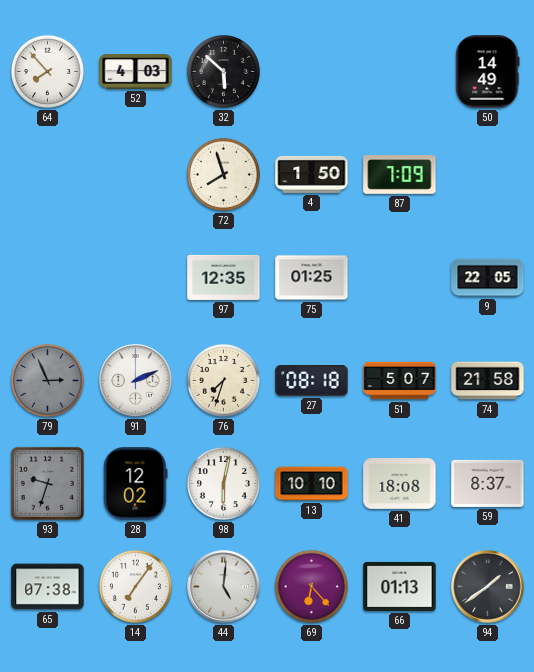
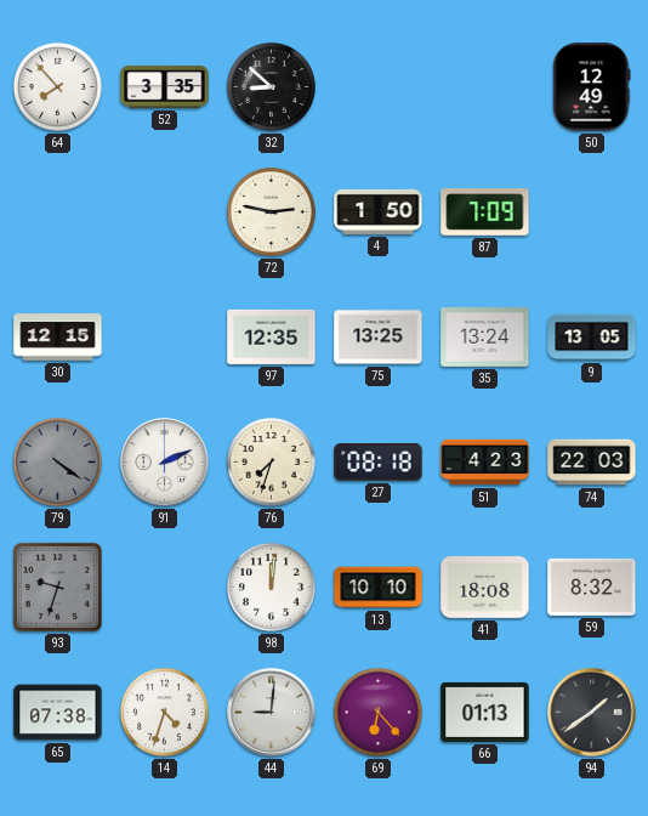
52: 4:03 -> 3:35
32: 5:52 -> 8:52
50: 14:49 -> 12:49
72: 7:57 -> 2:47
30: none -> 12:15
75: 01:25 -> 13:25
35: none -> 13:24
9: 22:05 -> 13:05
79: 2:56 -> 4:21
51: 5:07 -> 4:23
74: 21:58 -> 22:03
28: 12:02 -> none
98: 6:02 -> 12:01
59: 8:37 -> 8:32
14: 7:06 -> 4:33
44: 5:01 -> 9:01
